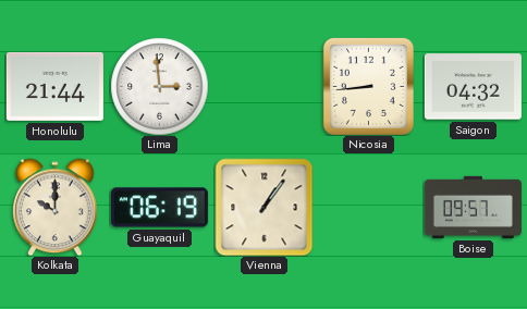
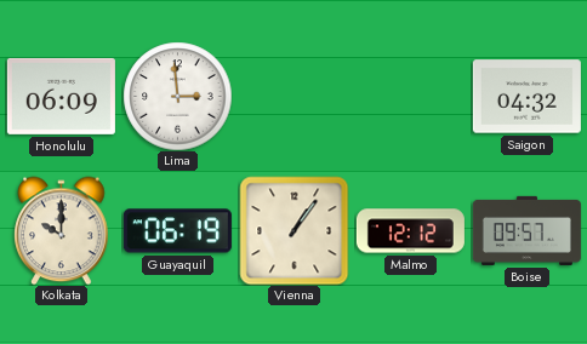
Honolulu: 21:44 -> 06:09
Nicosia: 8:44 -> none
Malmo: none -> 12:12
